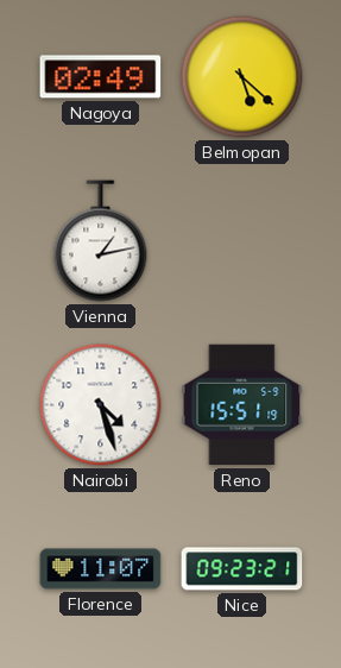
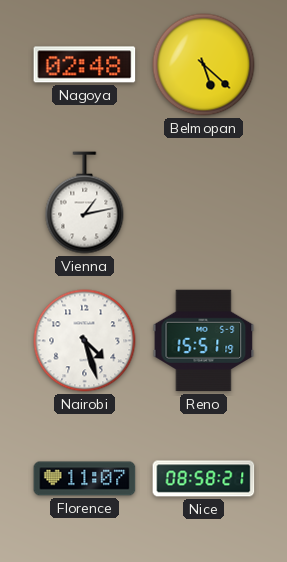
Nagoya: 02:49 -> 02:48
Nice: 09:23 -> 08:58
